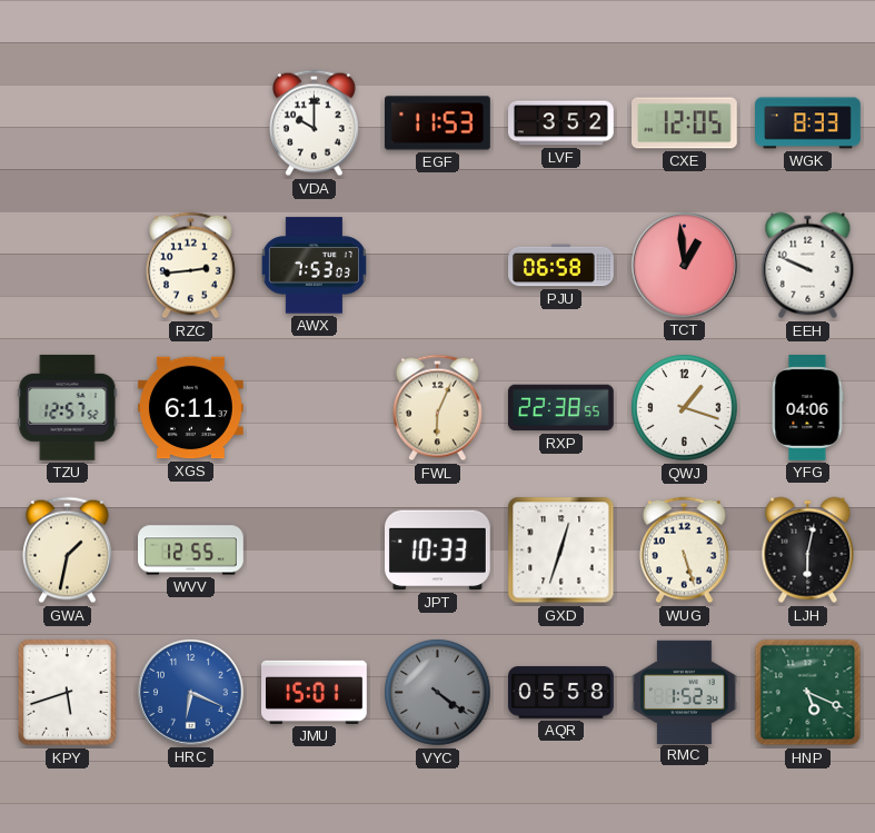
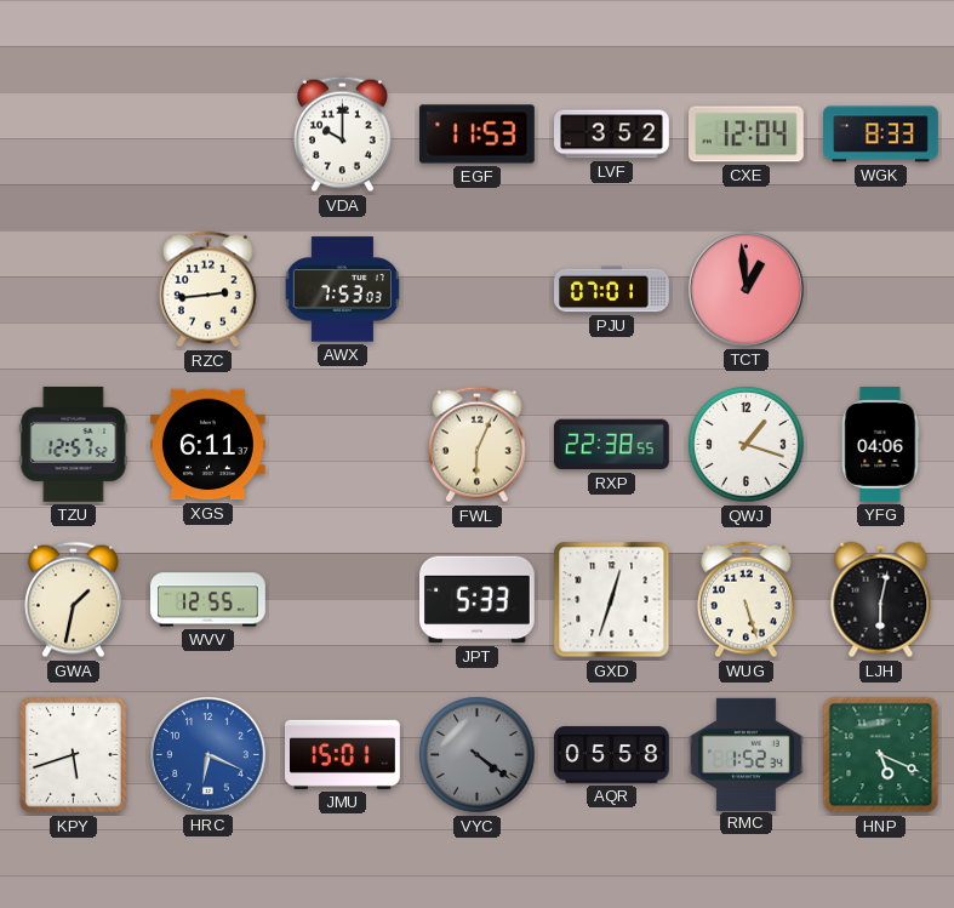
CXE: 12:05 -> 12:04
PJU: 06:58 -> 07:01
EEH: 9:49 -> none
JPT: 10:33 -> 5:33
